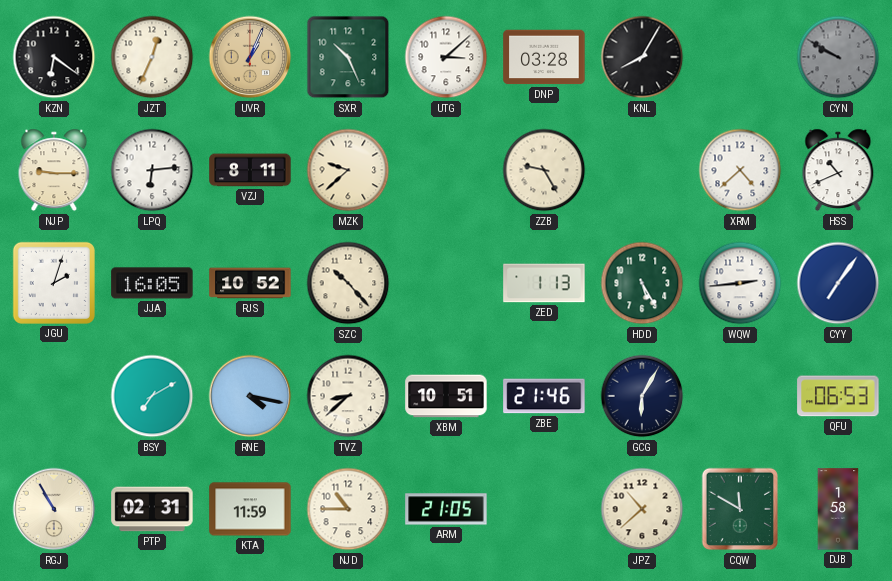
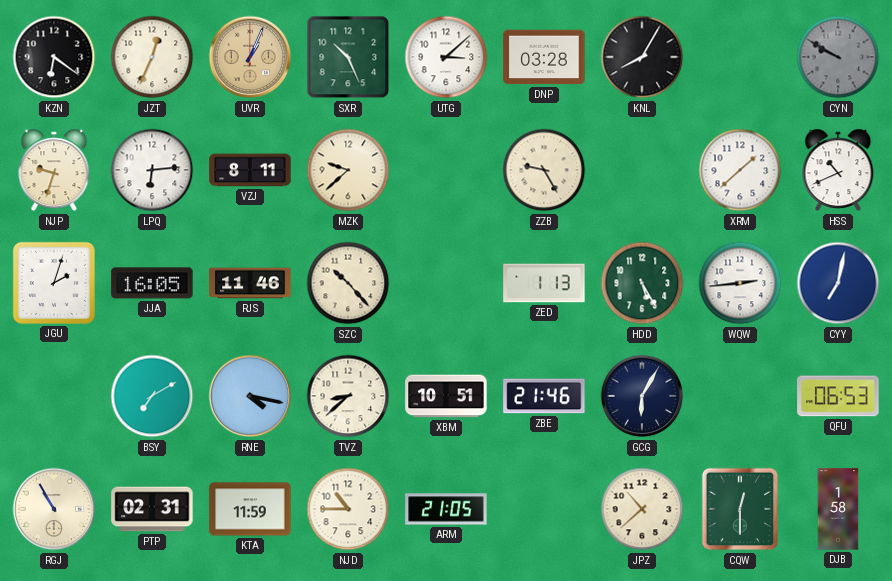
NJP: 9:15 -> 9:33
XRM: 4:38 -> 1:38
RJS: 10:52 -> 11:46
CYY: 7:06 -> 7:02
CQW: 11:50 -> 12:30
